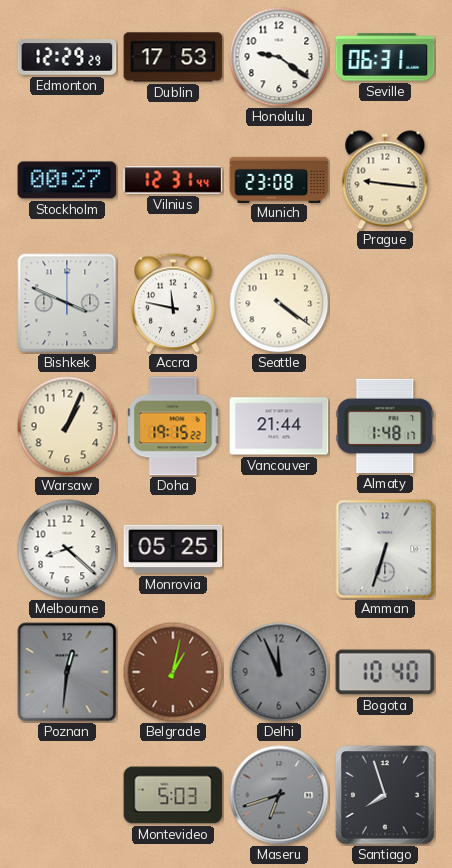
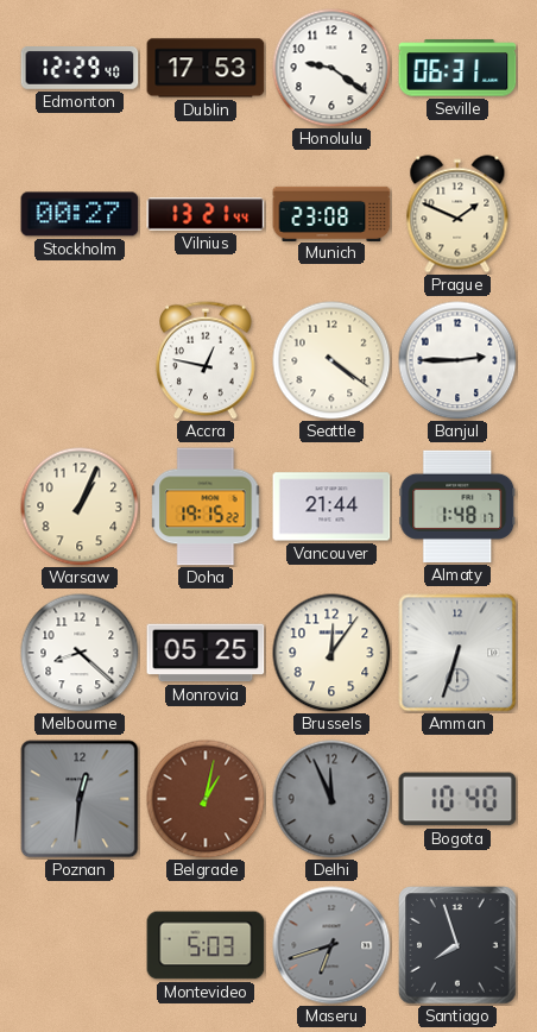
Edmonton: 12:29:29 -> 12:29:40
Vilnius: 12:31 -> 13:21
Prague: 9:16 -> 1:49
Bishkek: 3:49 -> none
Accra: 11:47 -> 12:47
Banjul: none -> 2:45
Brussels: none -> 12:06
